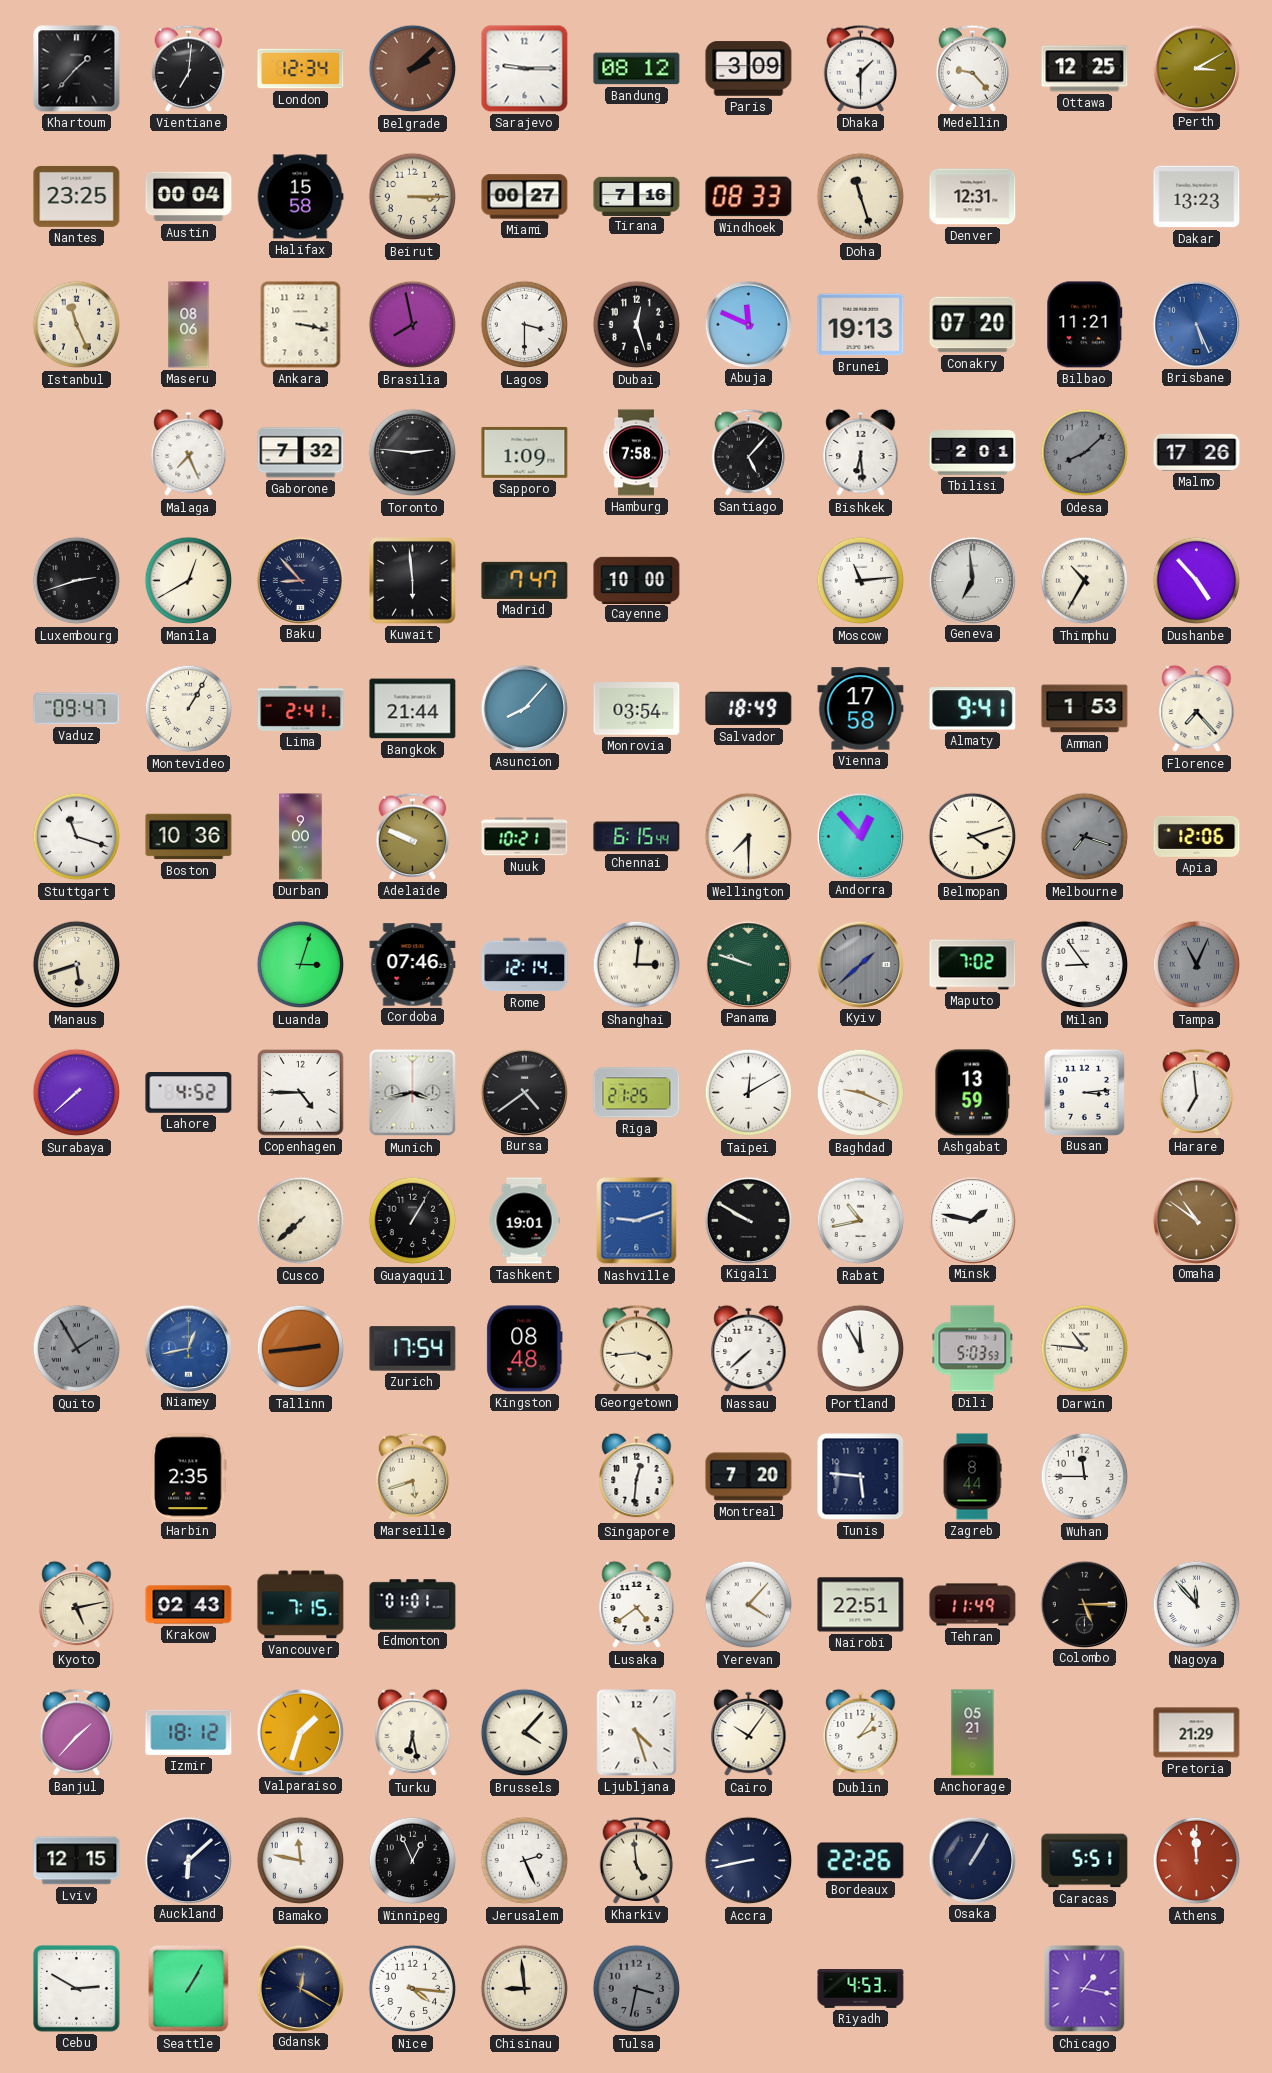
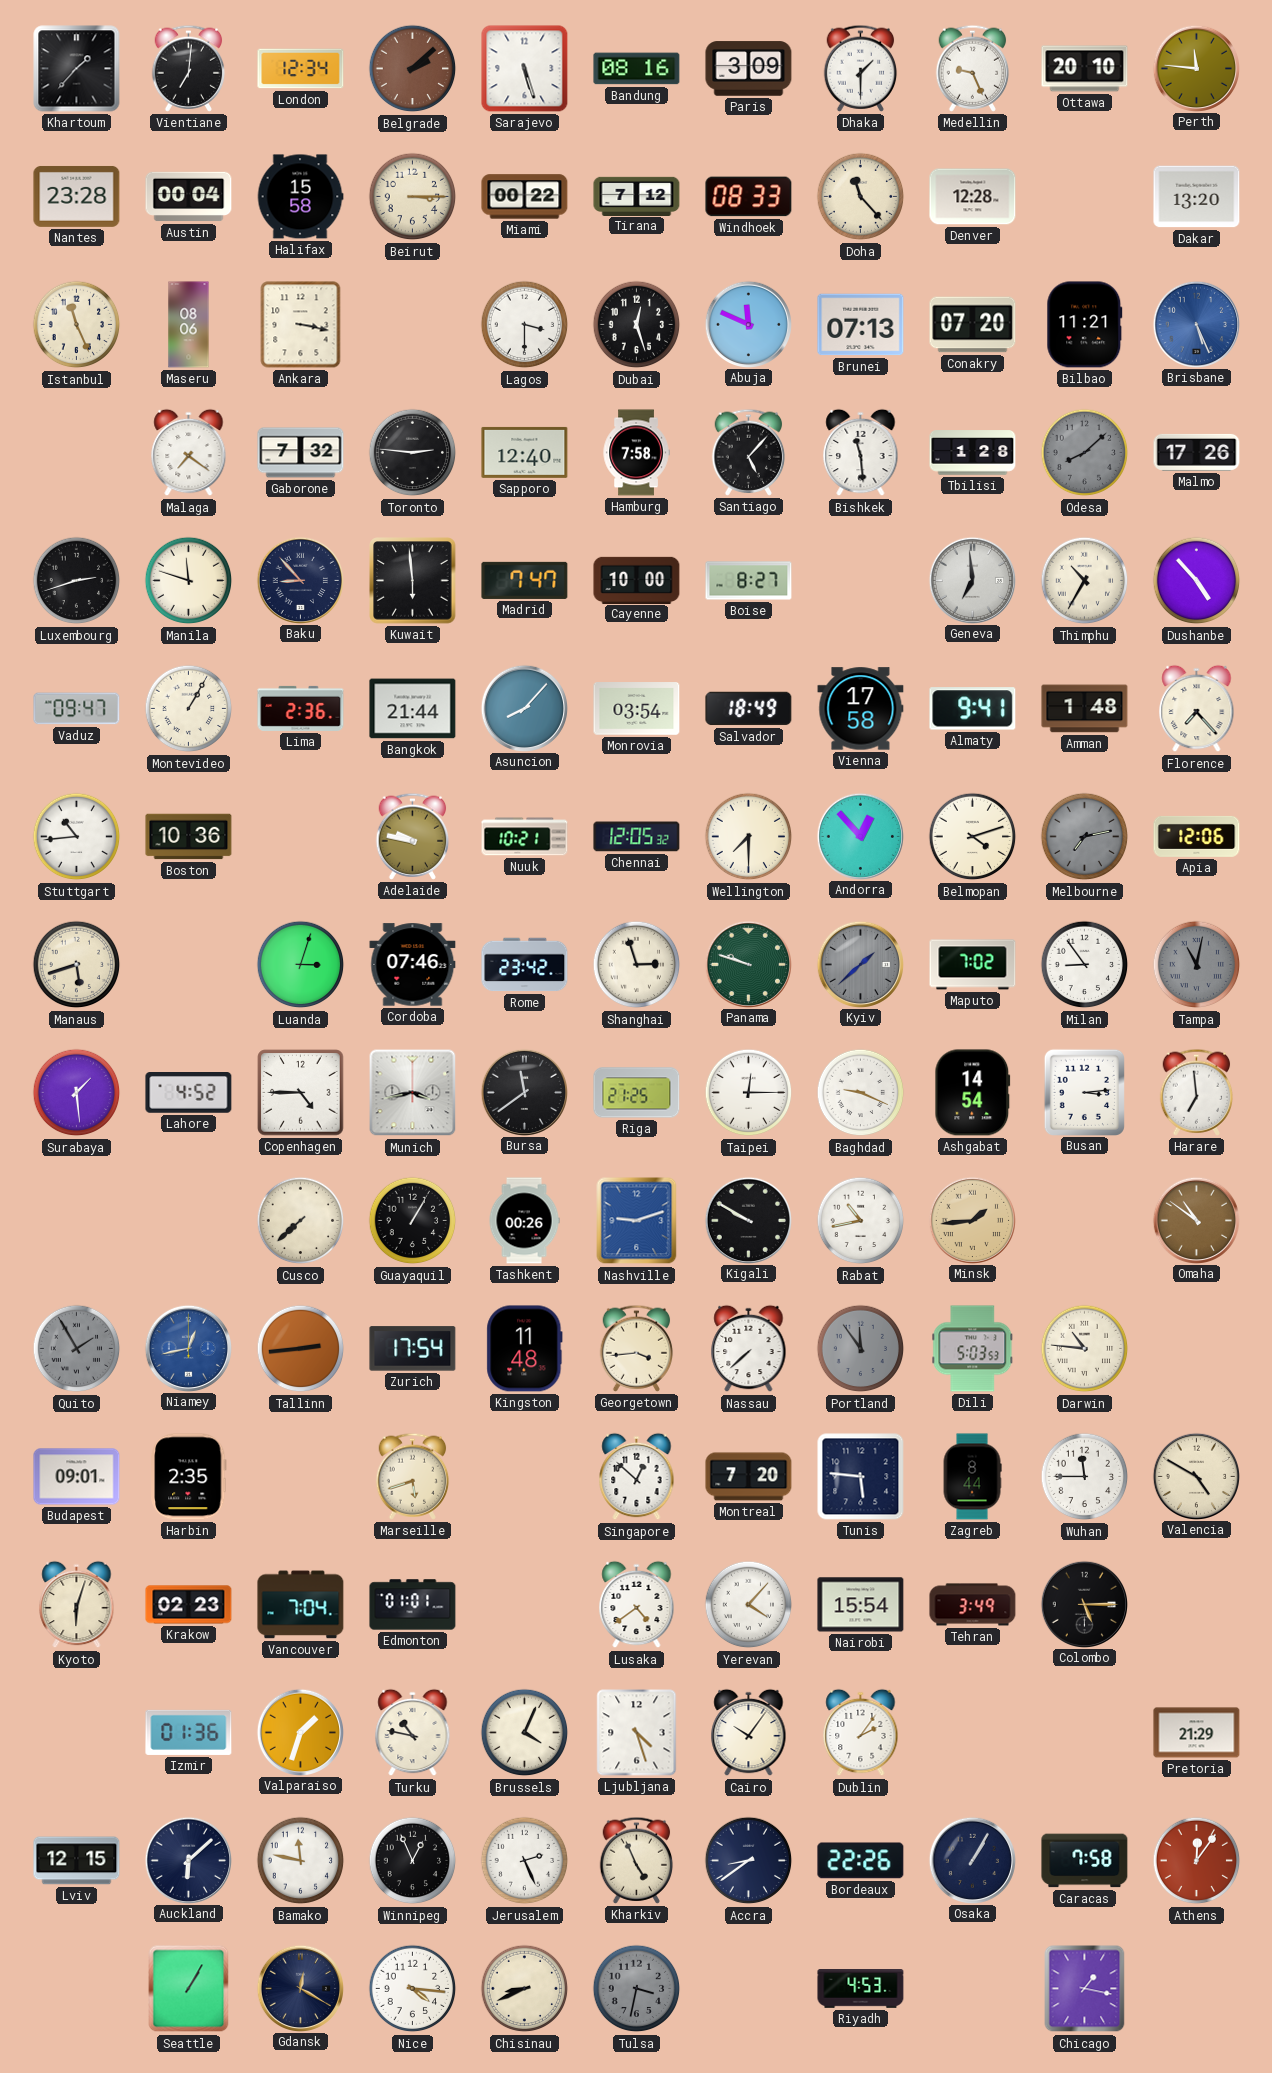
Sarajevo: 9:15 -> 5:27
Bandung: 08:12 -> 08:16
Medellin: 9:23 -> 9:26
Ottawa: 12:25 -> 20:10
Perth: 3:10 -> 11:46
Nantes: 23:25 -> 23:28
Miami: 00:27 -> 00:22
Tirana: 7:16 -> 7:12
Doha: 11:27 -> 11:23
Denver: 12:31 -> 12:28
Dakar: 13:23 -> 13:20
Brasilia: 7:58 -> none
Brunei: 19:13 -> 07:13
Malaga: 7:26 -> 7:21
Sapporo: 1:09 -> 12:40
Bishkek: 6:29 -> 11:29
Tbilisi: 2:01 -> 1:28
Manila: 12:40 -> 11:48
Boise: none -> 8:27
Moscow: 11:14 -> none
Lima: 2:41 -> 2:36
Amman: 1:53 -> 1:48
Stuttgart: 11:18 -> 10:44
Durban: 9:00 -> none
Adelaide: 9:49 -> 9:47
Chennai: 6:15 -> 12:05
Melbourne: 7:18 -> 7:13
Rome: 12:14 -> 23:42
Shanghai: 3:01 -> 2:57
Tampa: 11:04 -> 11:02
Surabaya: 7:38 -> 1:29
Bursa: 4:39 -> 11:39
Taipei: 12:10 -> 12:15
Ashgabat: 13:59 -> 14:54
Tashkent: 19:01 -> 00:26
Minsk: 1:47 -> 1:44
Minsk dial: white -> champagne
Kingston: 08:48 -> 11:48
Portland: 11:55 -> 11:54
Portland dial: white -> grey
Budapest: none -> 09:01
Singapore: 12:31 -> 12:52
Valencia: none -> 4:50
Kyoto: 5:13 -> 6:03
Krakow: 02:43 -> 02:23
Vancouver: 7:15 -> 7:04
Nairobi: 22:51 -> 15:54
Tehran: 11:49 -> 3:49
Nagoya: 11:53 -> none
Banjul: 1:37 -> none
Izmir: 18:12 -> 01:36
Turku: 6:28 -> 10:47
Brussels: 4:07 -> 4:04
Anchorage: 05:21 -> none
Kharkiv: 4:59 -> 4:56
Accra: 8:43 -> 8:39
Caracas: 5:51 -> 7:58
Athens: 11:59 -> 12:06
Cebu: 2:50 -> none
Chisinau: 8:59 -> 8:41
